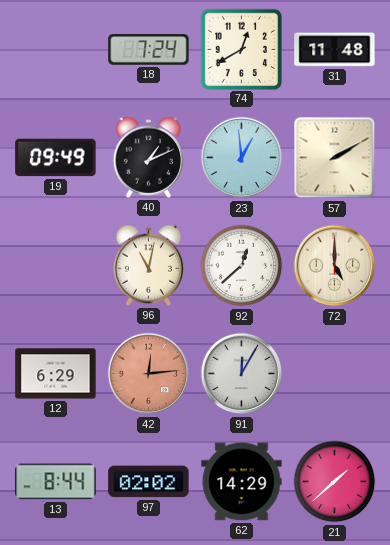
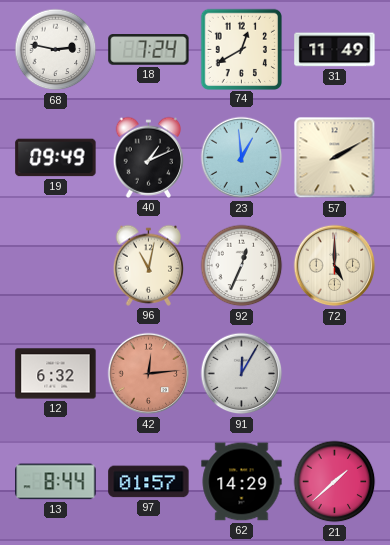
68: none -> 2:47
31: 11:48 -> 11:49
92: 12:38 -> 12:34
12: 6:29 -> 6:32
97: 02:02 -> 01:57
